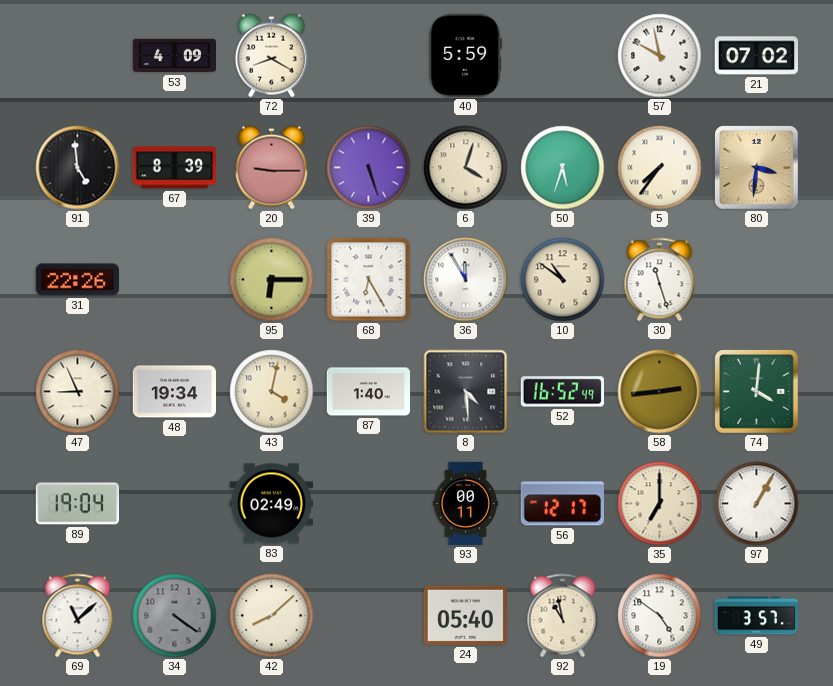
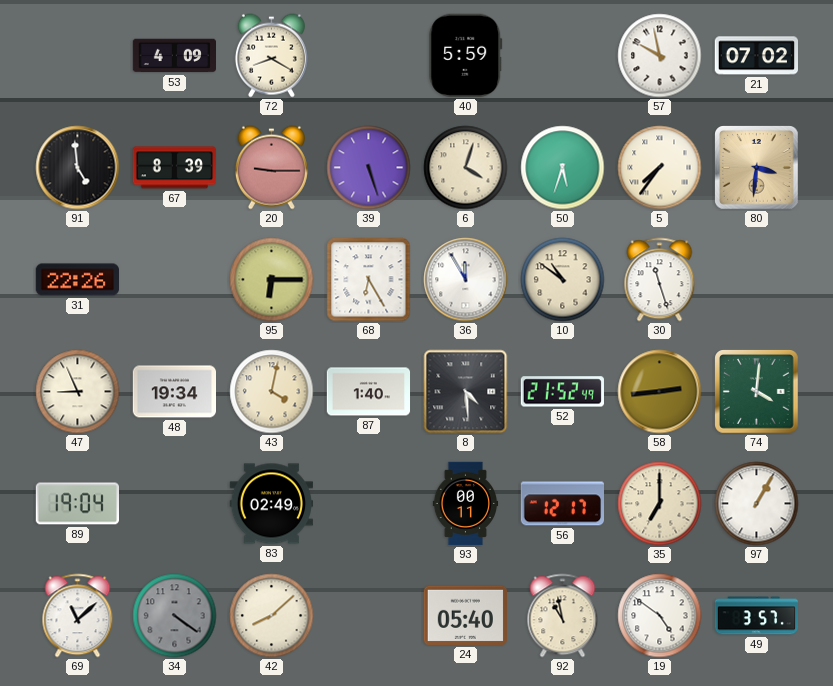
52: 16:52 -> 21:52
